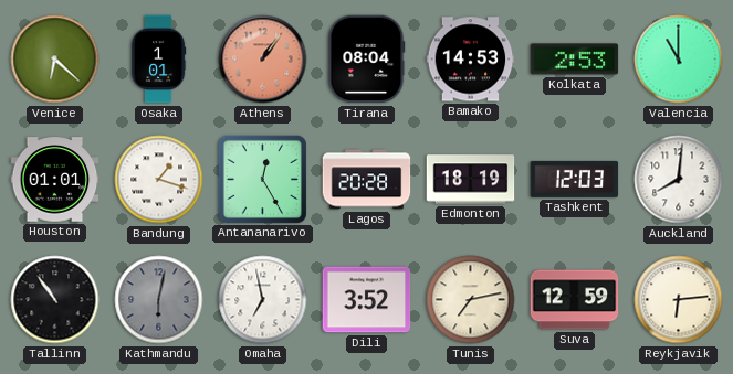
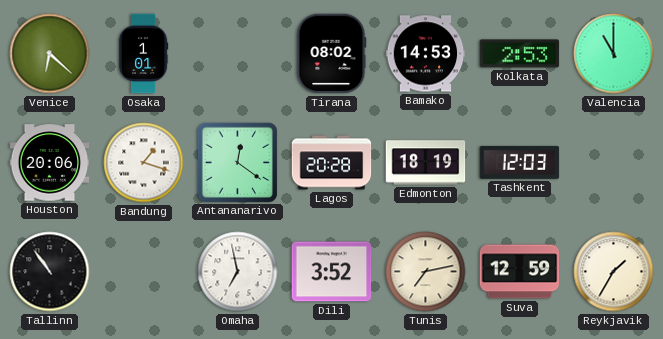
Athens: 1:06 -> none
Tirana: 08:04 -> 08:02
Houston: 01:01 -> 20:06
Antananarivo: 12:25 -> 12:21
Auckland: 8:01 -> none
Kathmandu: 6:02 -> none
Reykjavik: 6:14 -> 1:35
